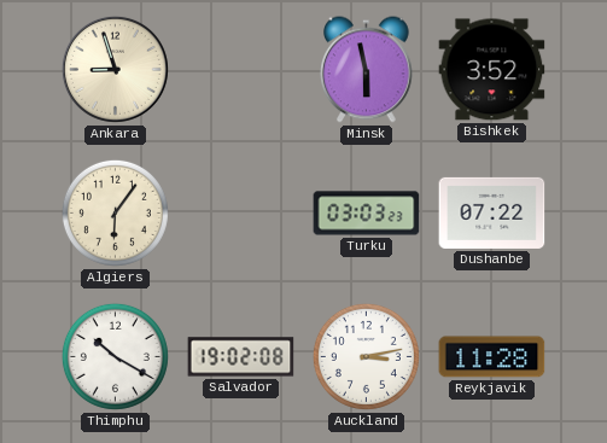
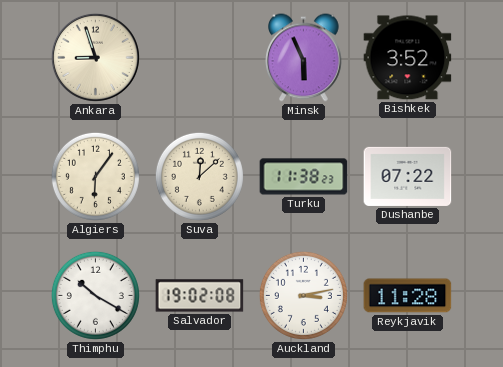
Minsk: 5:58 -> 5:56
Suva: none -> 12:08
Turku: 03:03 -> 11:38
